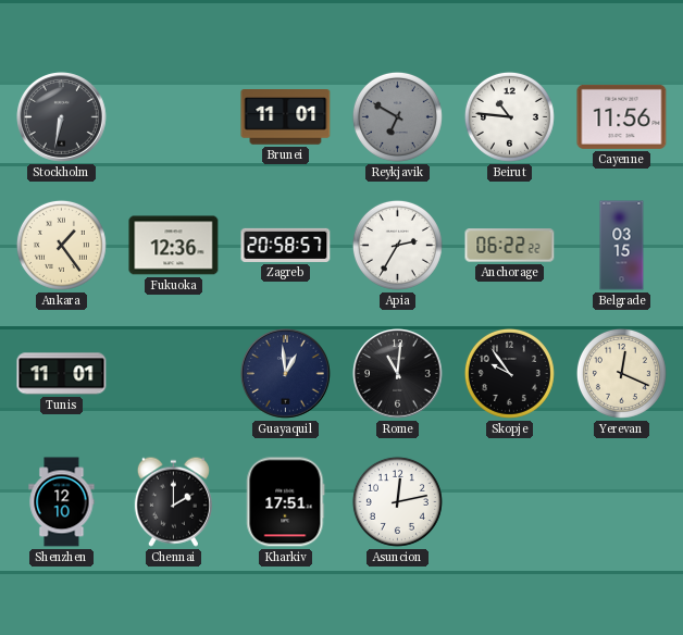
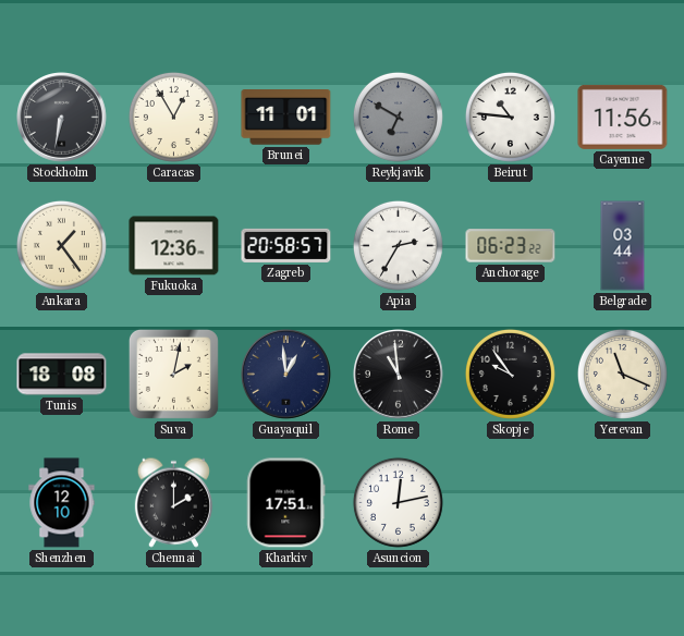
Caracas: none -> 12:55
Anchorage: 06:22 -> 06:23
Belgrade: 03:15 -> 03:44
Tunis: 11:01 -> 18:08
Suva: none -> 2:02
Rome: 11:01 -> 10:59
Yerevan: 12:19 -> 11:19
